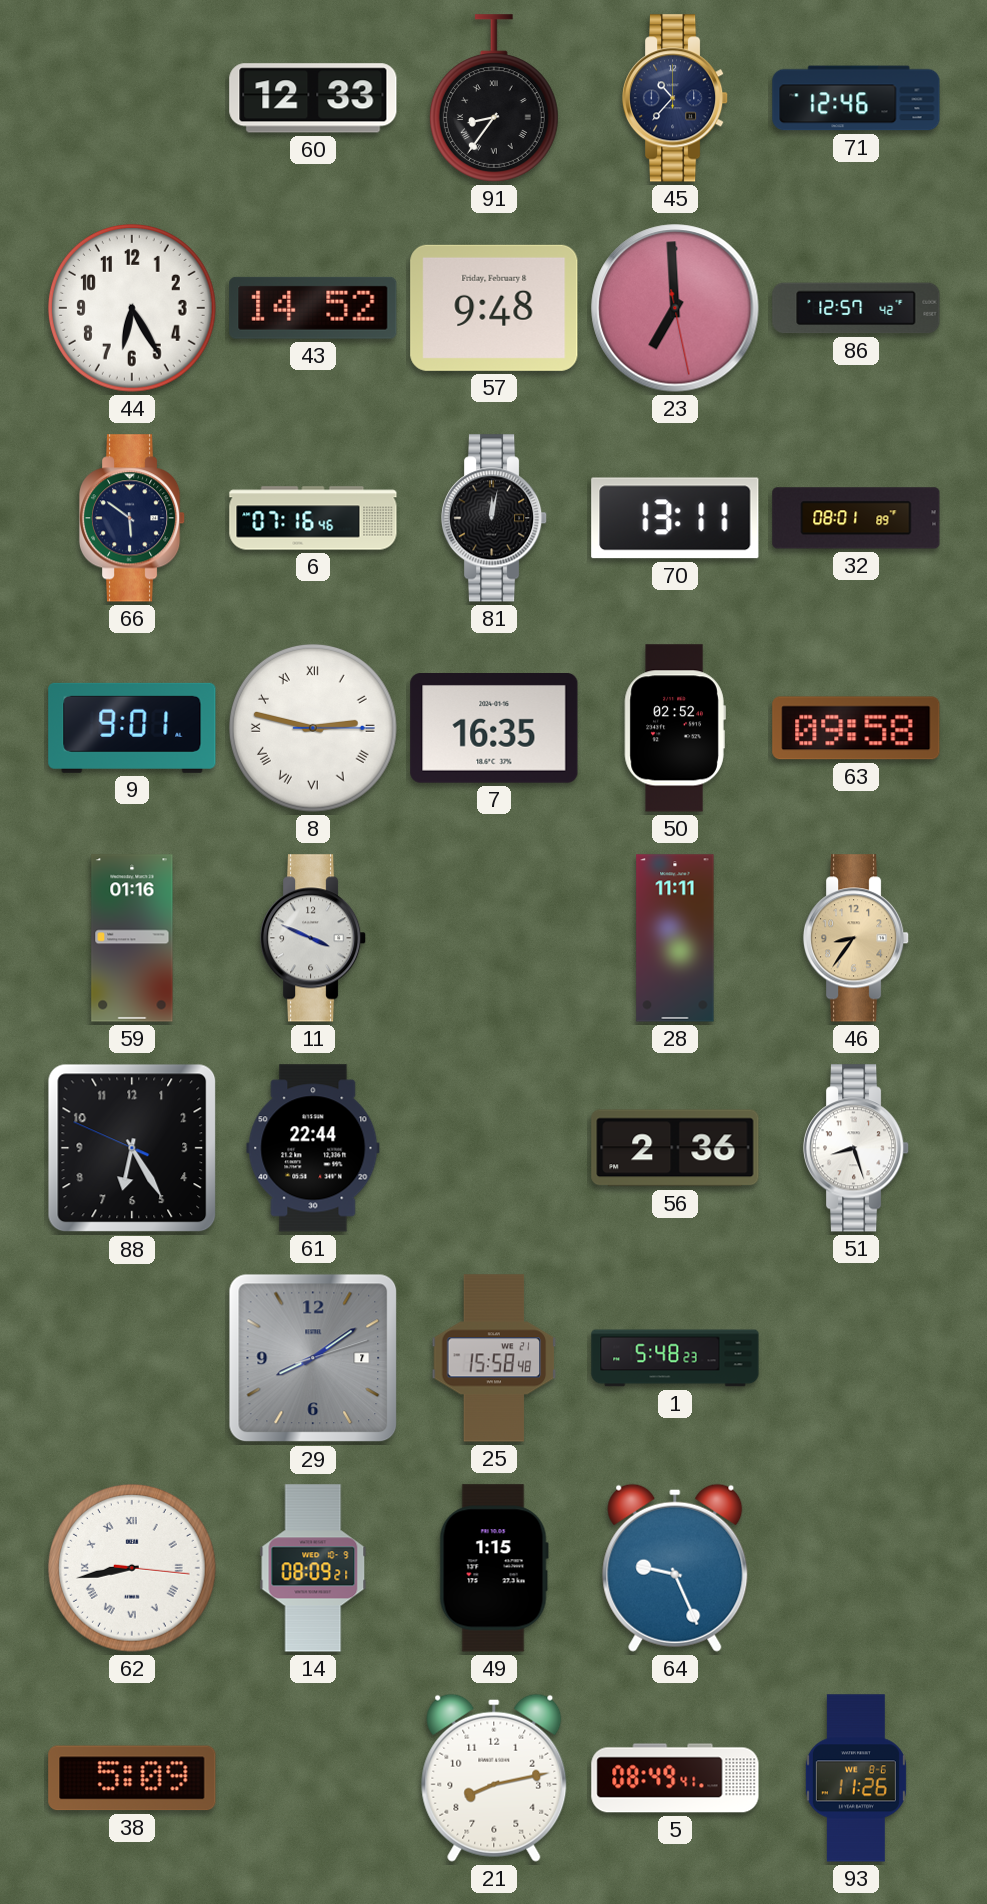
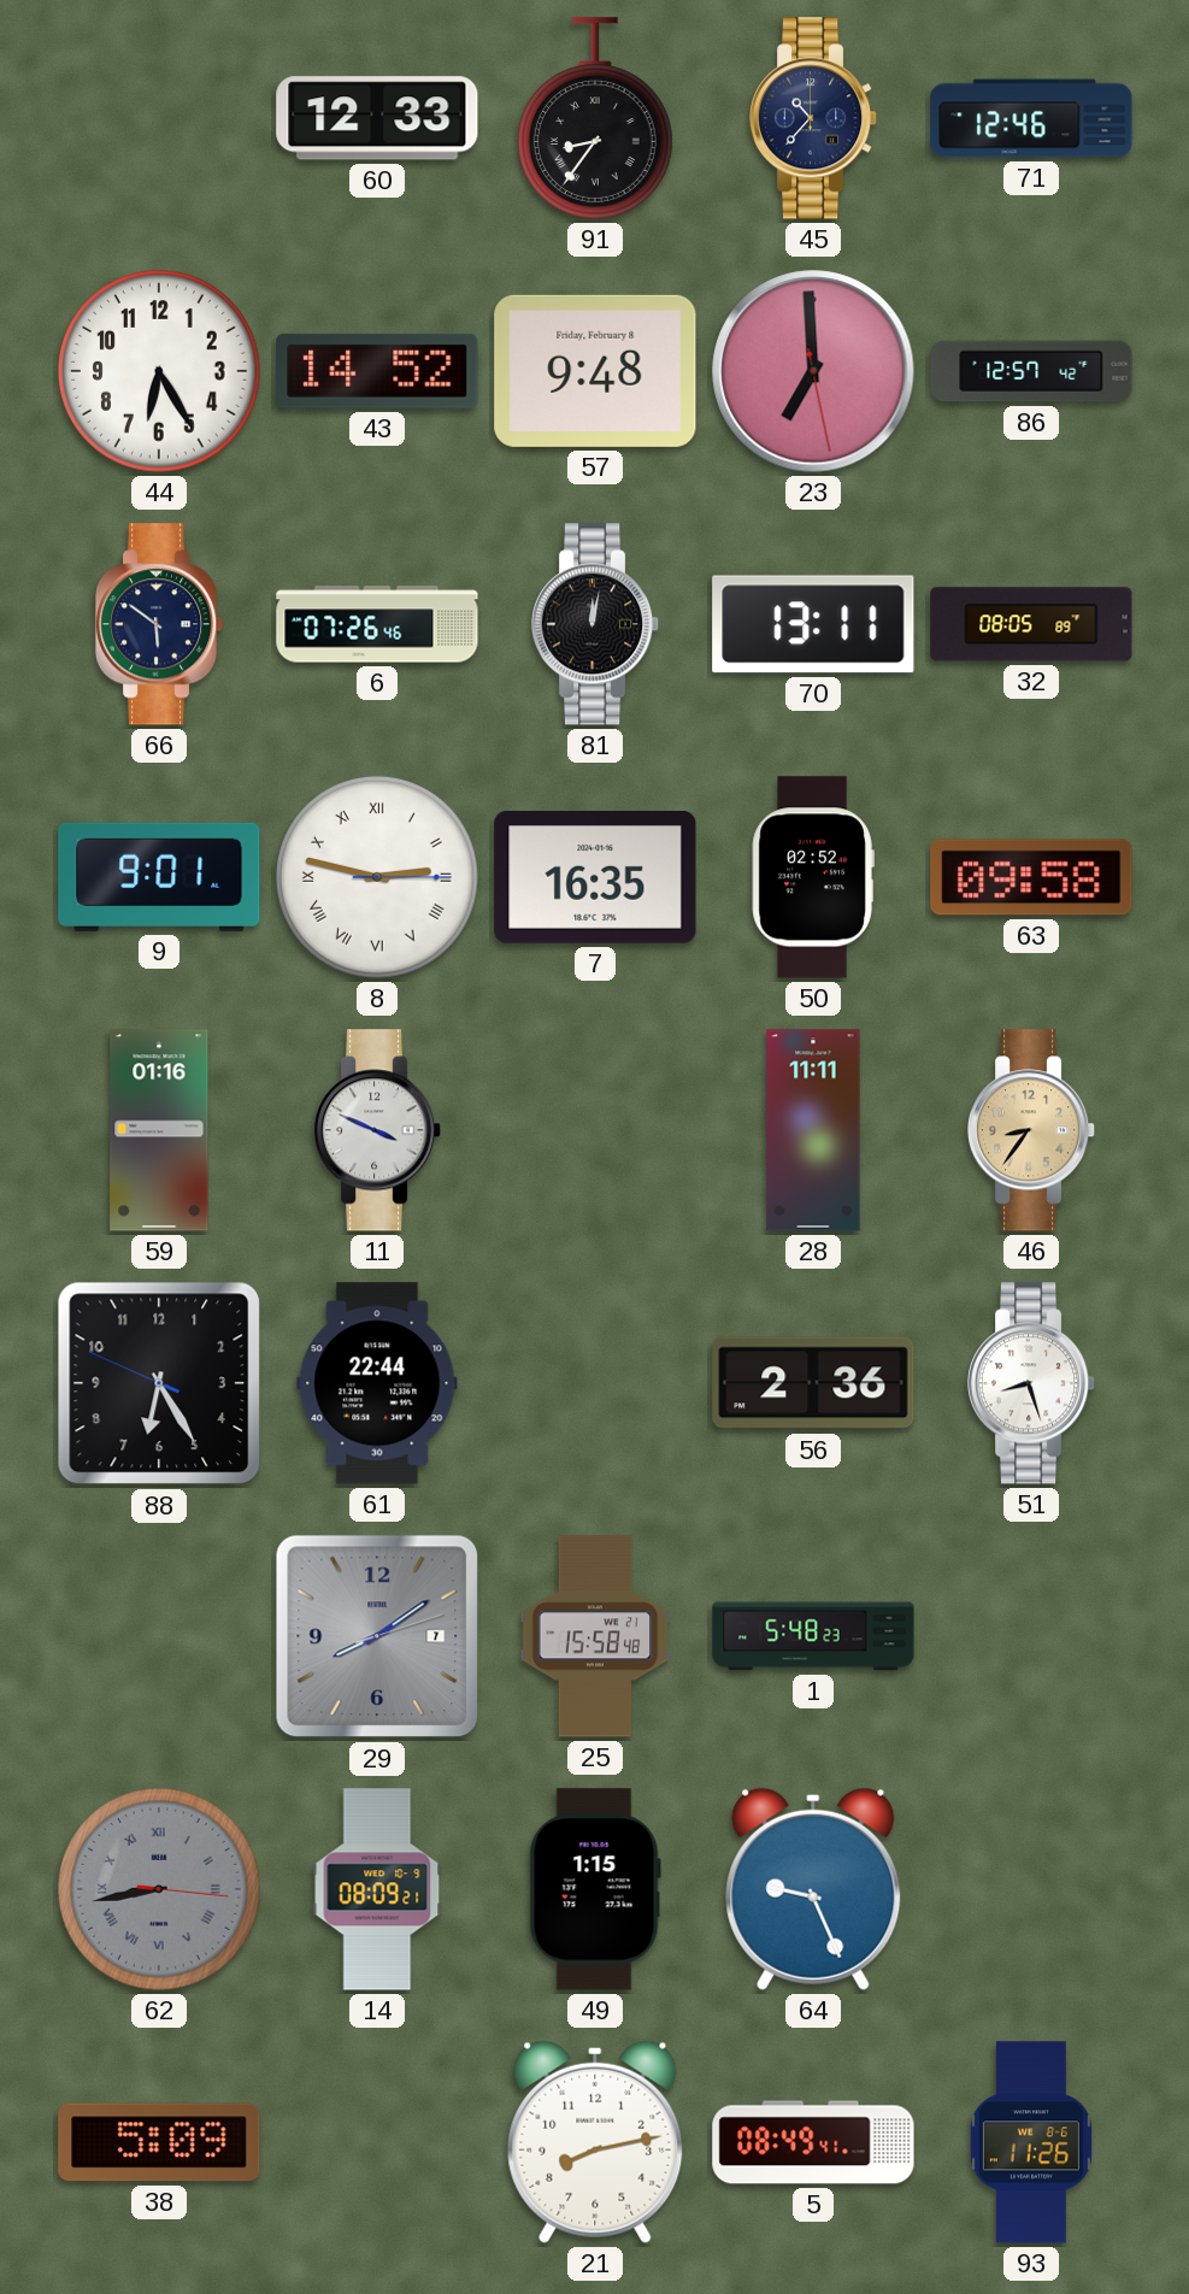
6: 07:16 -> 07:26
32: 08:01 -> 08:05
62 dial: white -> grey
